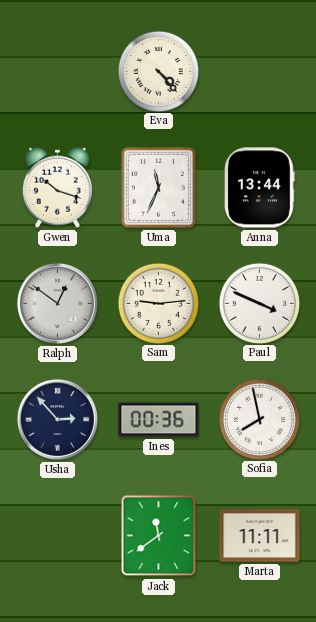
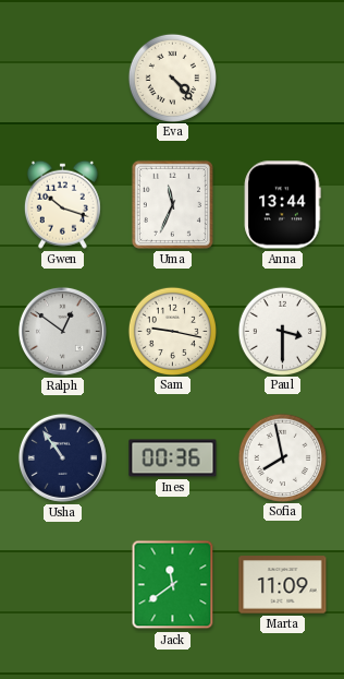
Sam: 9:14 -> 9:17
Paul: 3:49 -> 3:30
Usha: 2:53 -> 10:54
Marta: 11:11 -> 11:09
